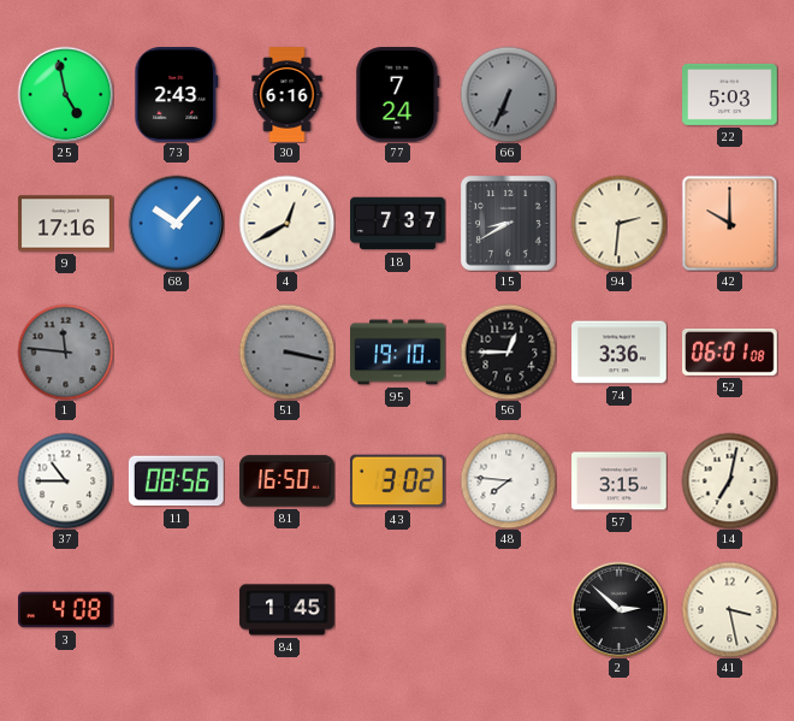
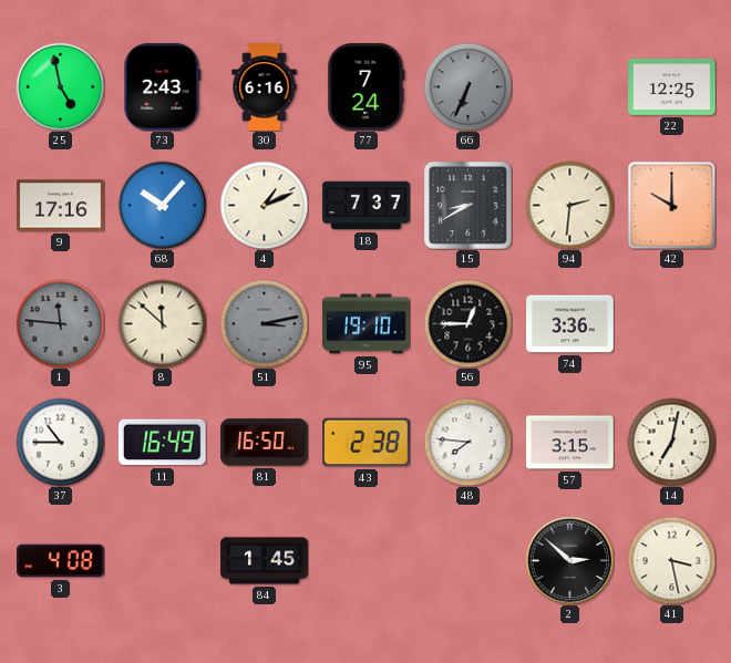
22: 5:03 -> 12:25
4: 12:40 -> 1:11
8: none -> 11:52
51: 3:17 -> 3:13
52: 06:01 -> none
11: 08:56 -> 16:49
43: 3:02 -> 2:38
